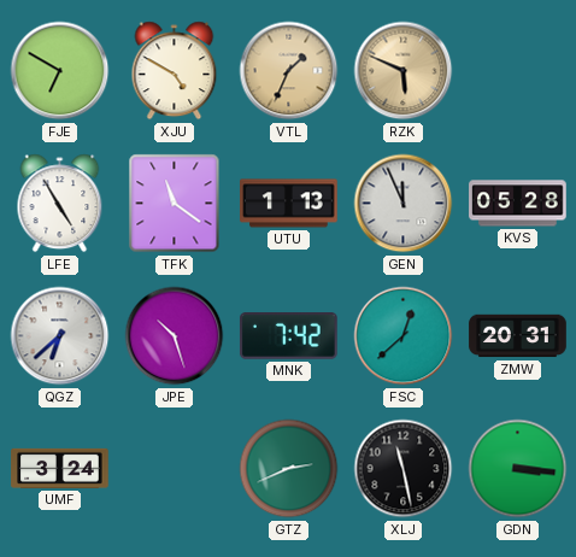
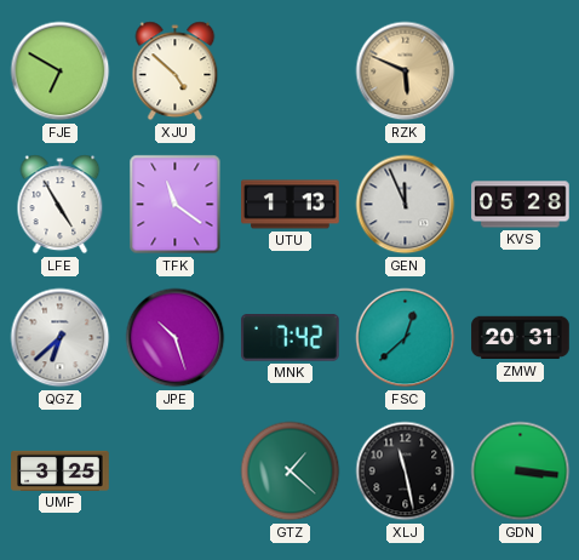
XJU: 4:50 -> 4:52
VTL: 1:34 -> none
UMF: 3:24 -> 3:25
GTZ: 2:41 -> 1:22
